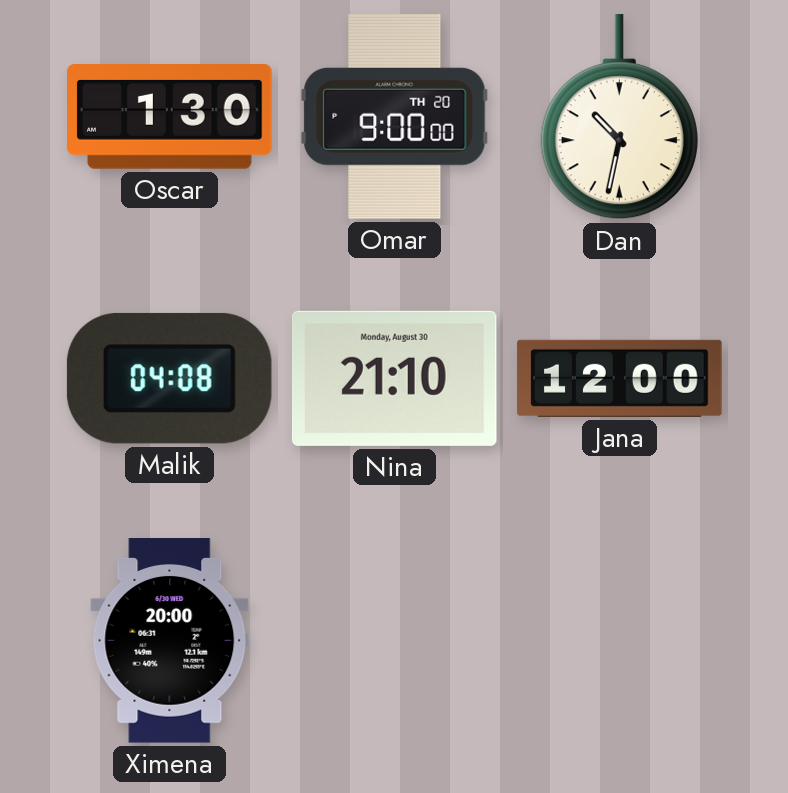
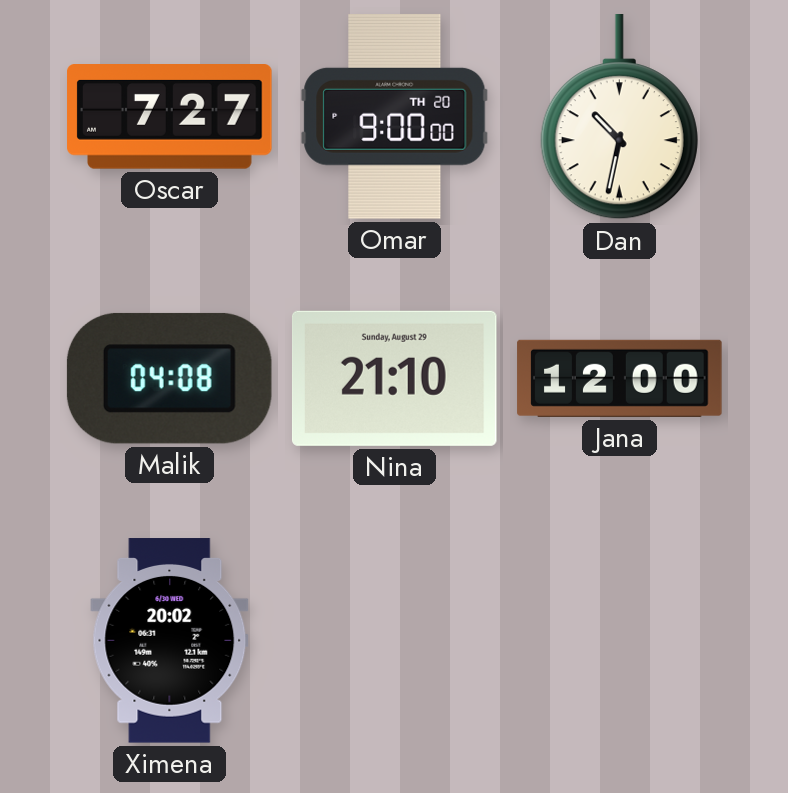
Oscar: 1:30 -> 7:27
Nina date: Monday, August 30 -> Sunday, August 29
Ximena: 20:00 -> 20:02
